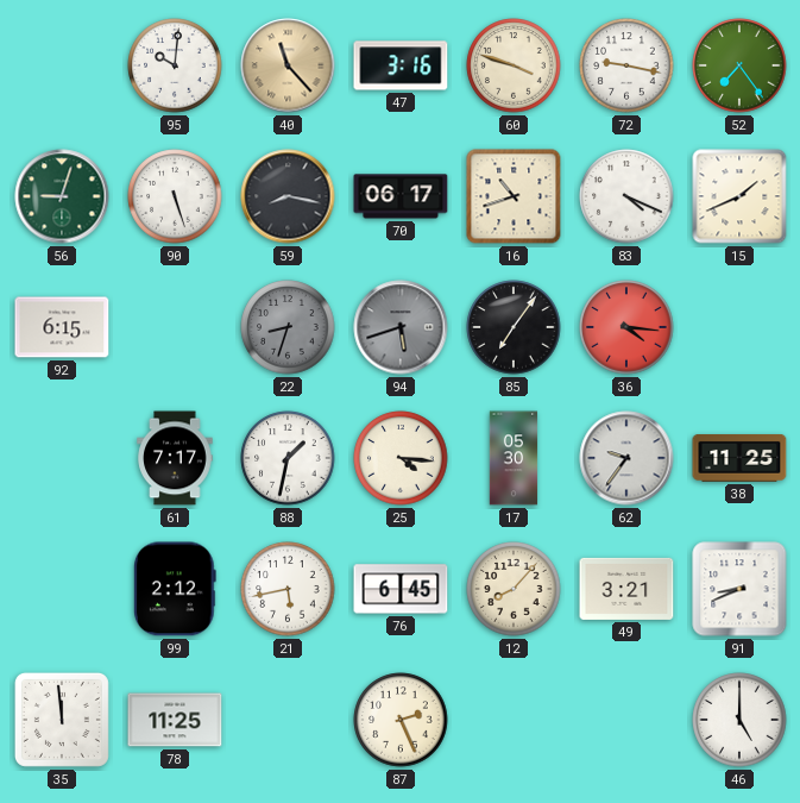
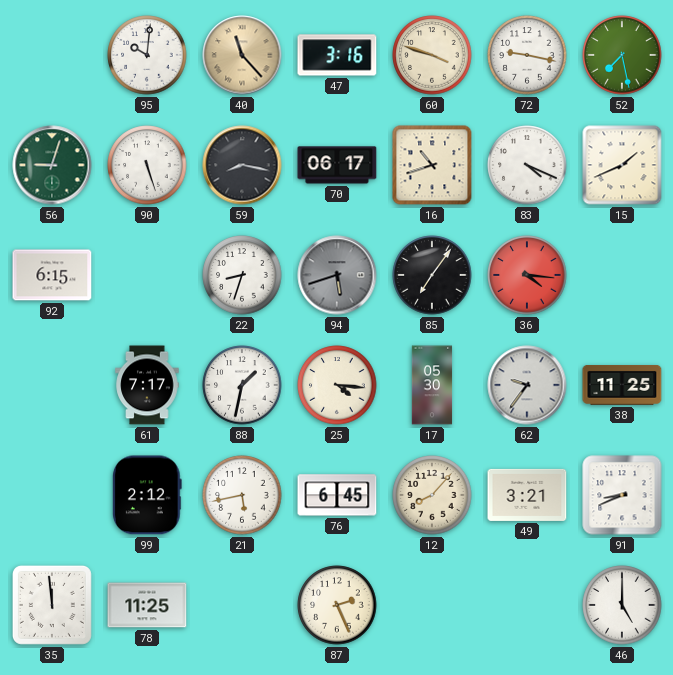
52: 7:24 -> 7:28
22 dial: grey -> white
